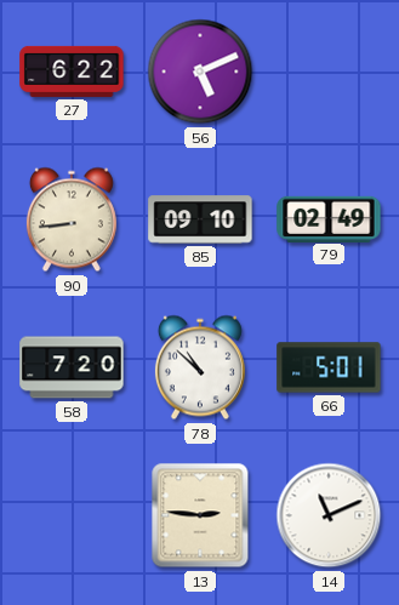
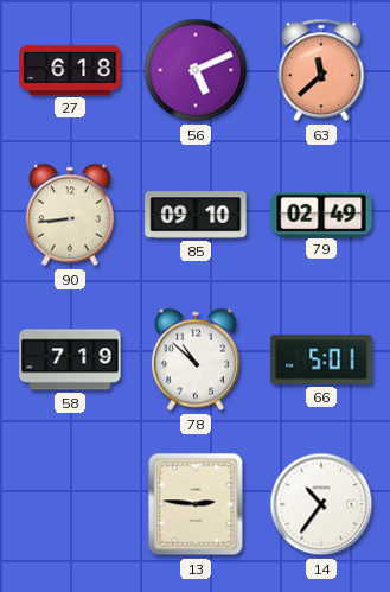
27: 6:22 -> 6:18
63: none -> 11:38
58: 7:20 -> 7:19
14: 11:11 -> 10:36
